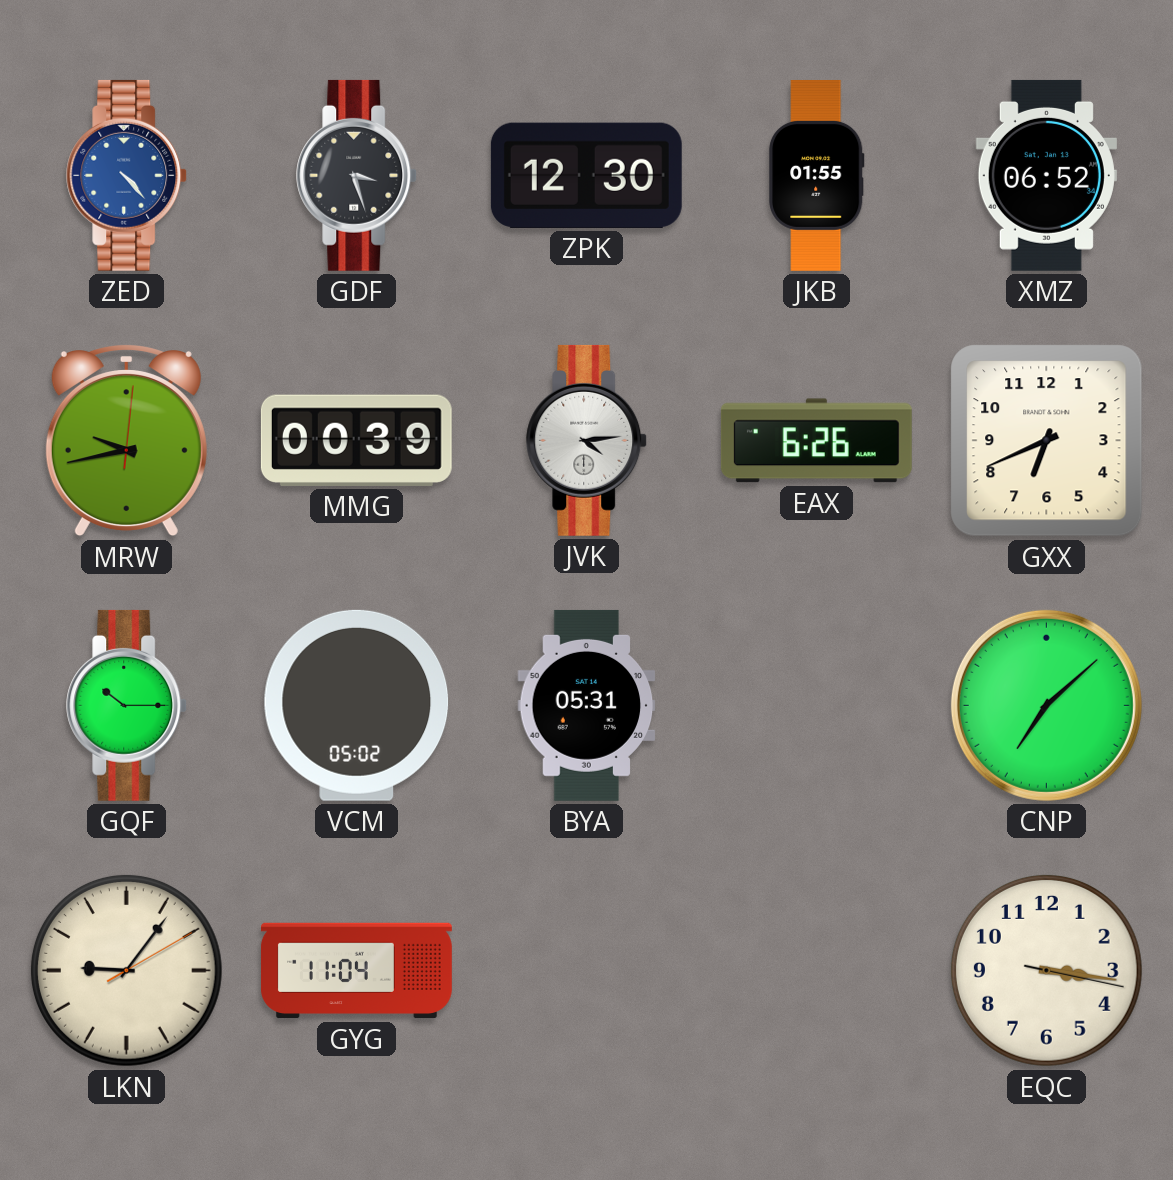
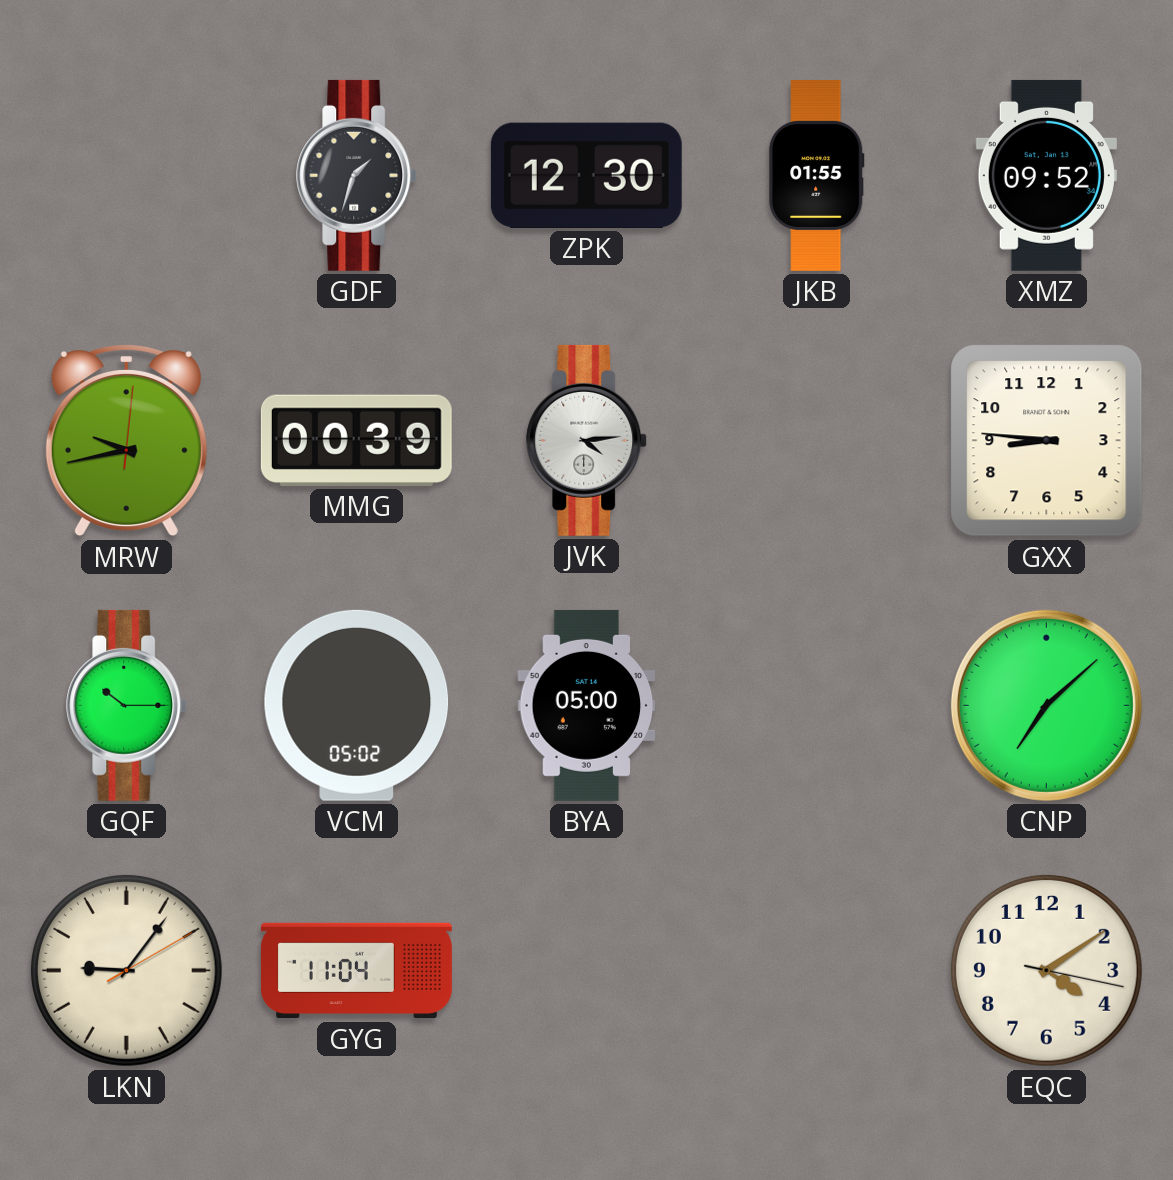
ZED: 4:23 -> none
GDF: 3:27 -> 1:33
XMZ: 06:52 -> 09:52
EAX: 6:26 -> none
GXX: 6:41 -> 8:46
BYA: 05:31 -> 05:00
EQC: 3:16 -> 4:09
